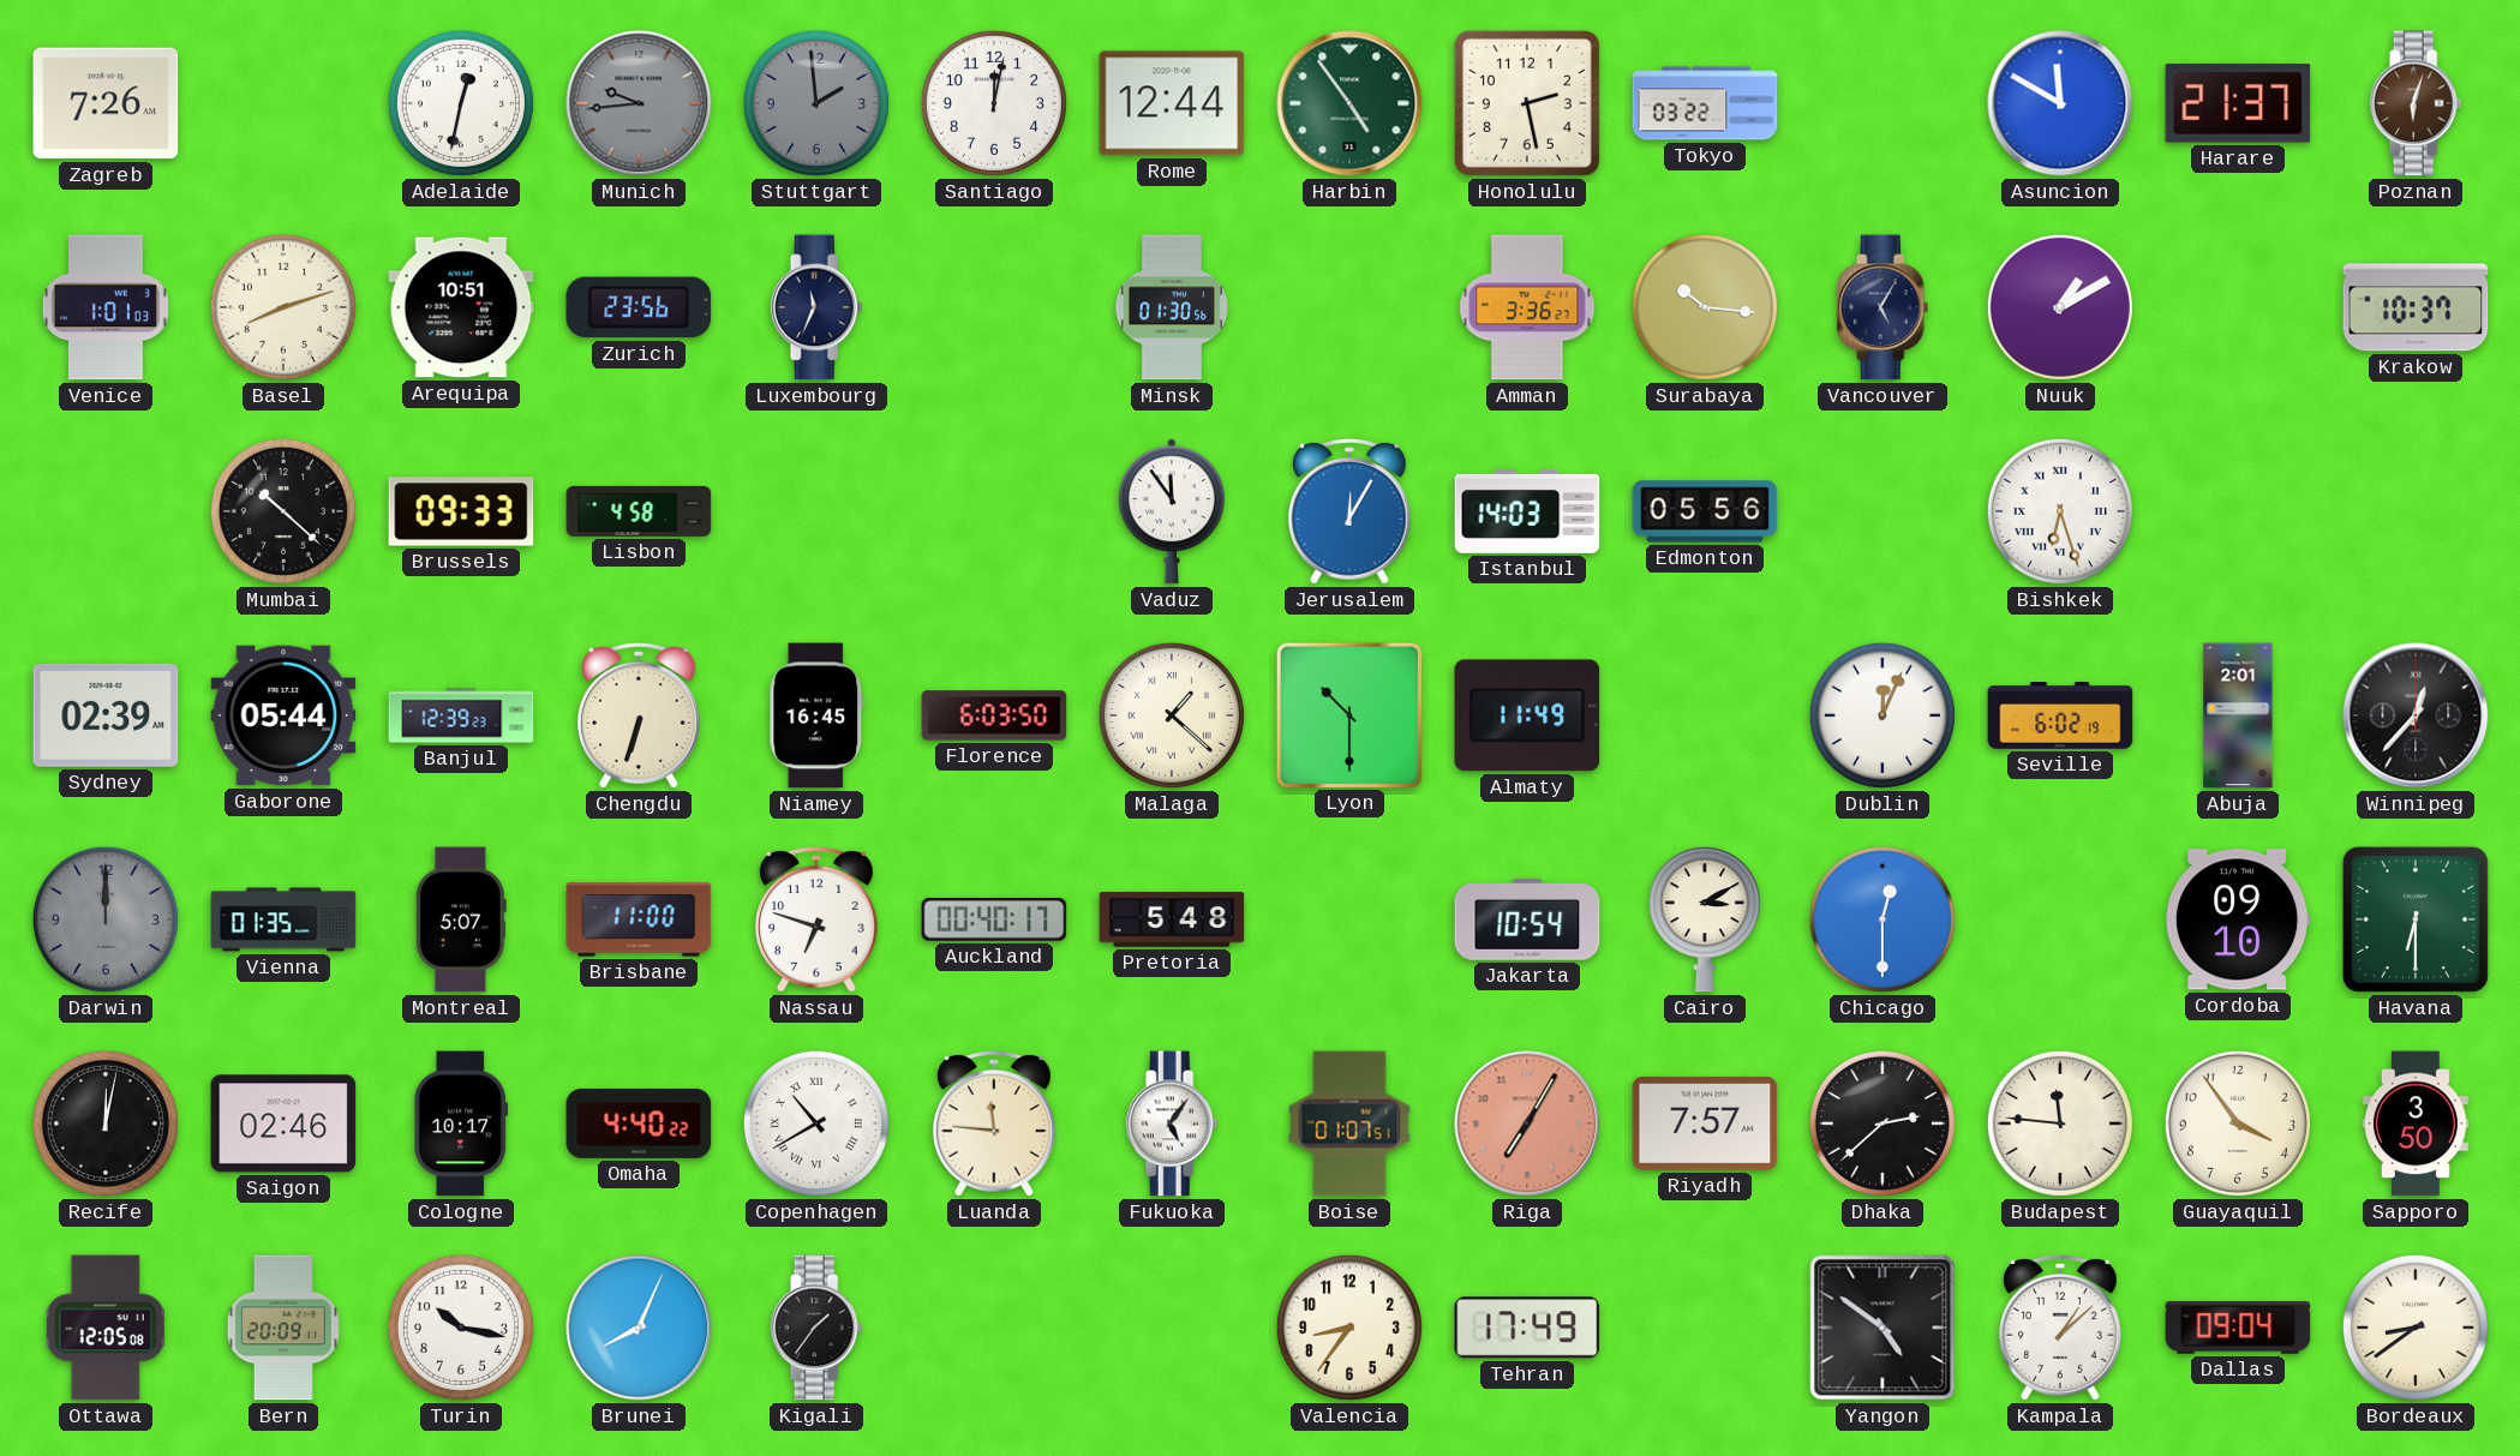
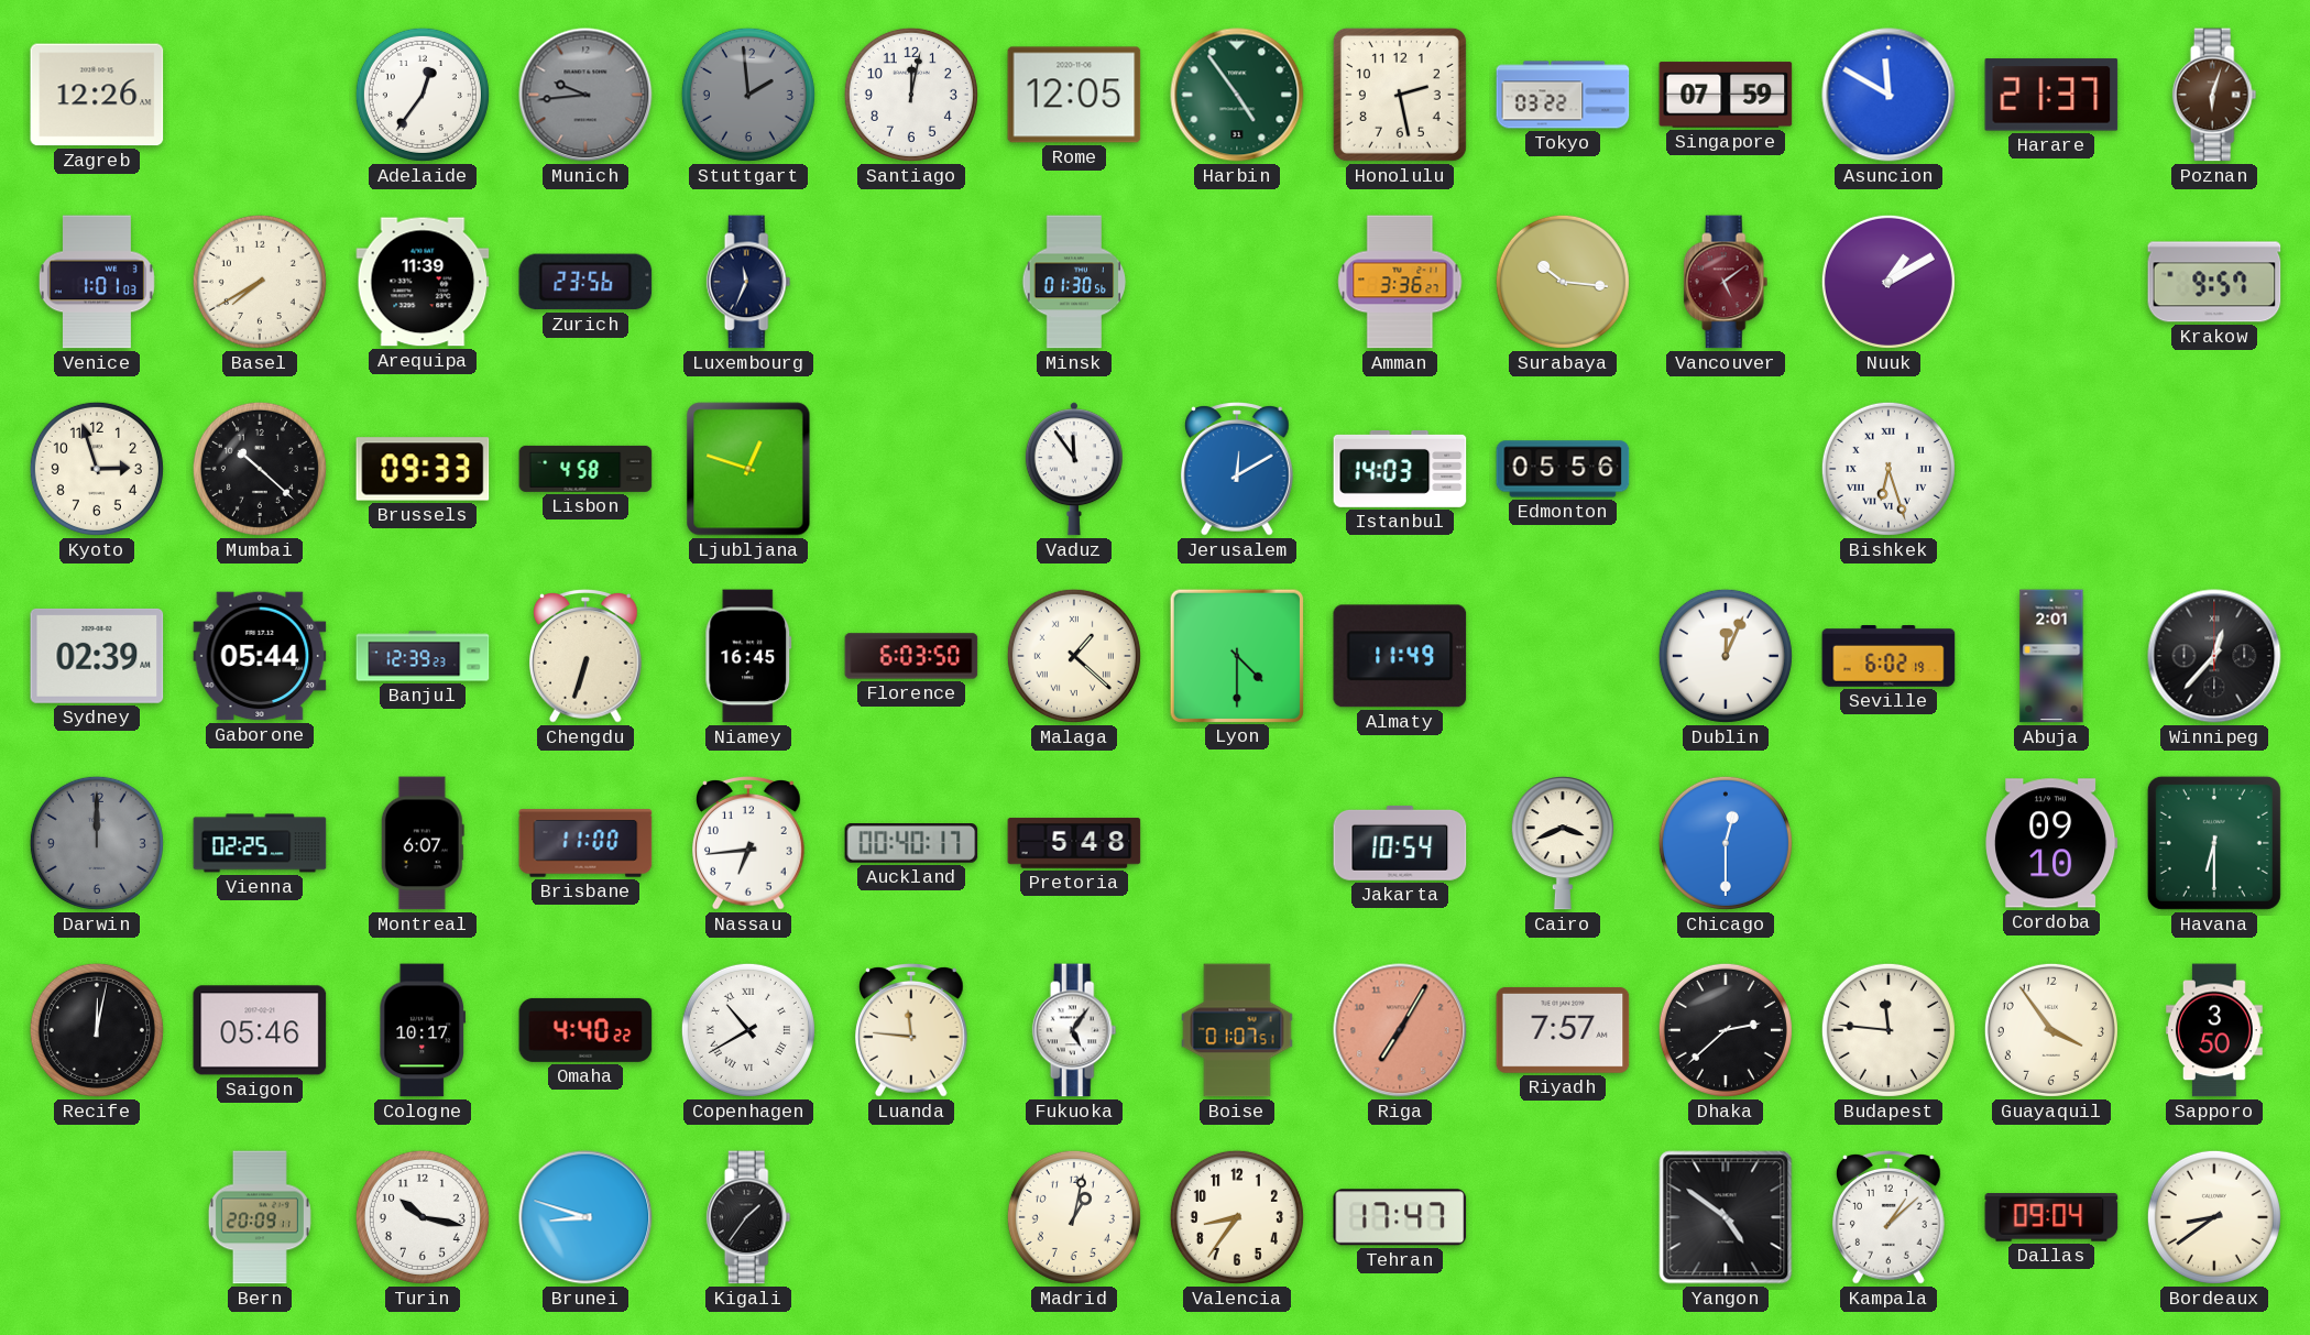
Zagreb: 7:26 -> 12:26
Adelaide: 12:32 -> 12:36
Rome: 12:44 -> 12:05
Singapore: none -> 07:59
Basel: 8:12 -> 7:40
Arequipa: 10:51 -> 11:39
Vancouver: 5:05 -> 5:09
Vancouver dial: navy -> burgundy
Krakow: 10:37 -> 9:57
Kyoto: none -> 2:57
Ljubljana: none -> 12:48
Jerusalem: 12:05 -> 12:10
Lyon: 10:30 -> 4:30
Vienna: 01:35 -> 02:25
Montreal: 5:07 -> 6:07
Nassau: 6:48 -> 6:44
Cairo: 3:10 -> 3:41
Saigon: 02:46 -> 05:46
Ottawa: 12:05 -> none
Brunei: 8:04 -> 8:48
Madrid: none -> 1:02
Tehran: 17:49 -> 17:47
